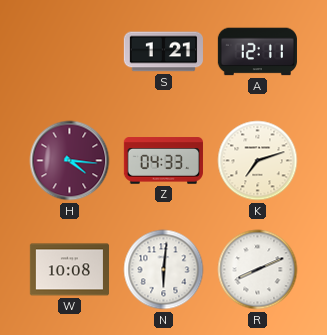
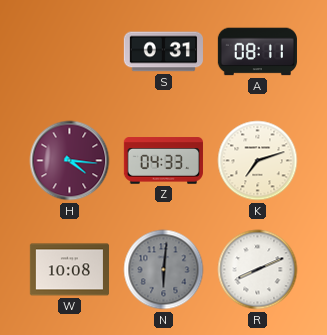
S: 1:21 -> 0:31
A: 12:11 -> 08:11
N dial: white -> grey
